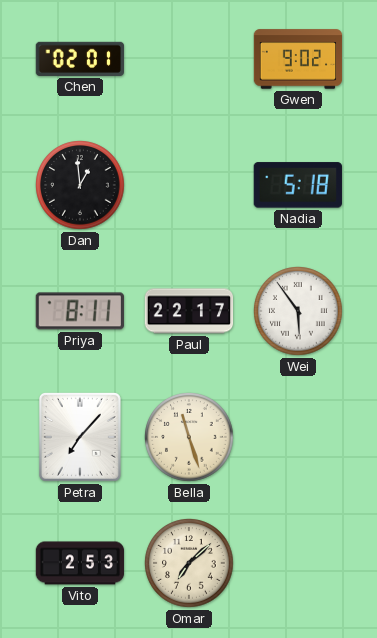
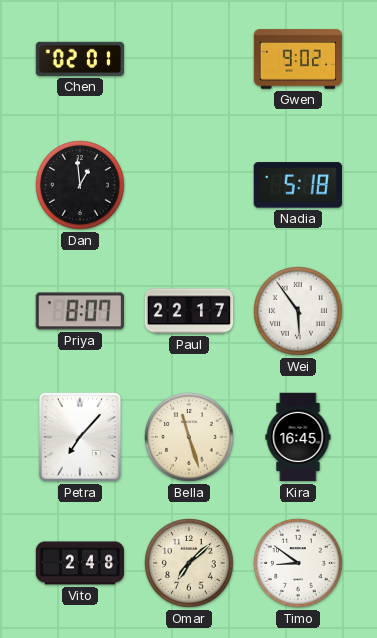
Priya: 8:11 -> 8:07
Kira: none -> 16:45
Vito: 2:53 -> 2:48
Timo: none -> 8:51
